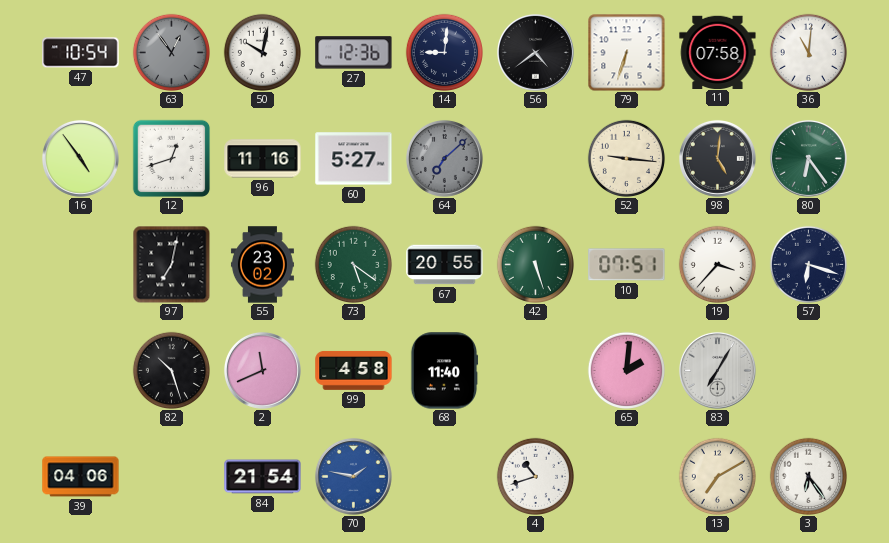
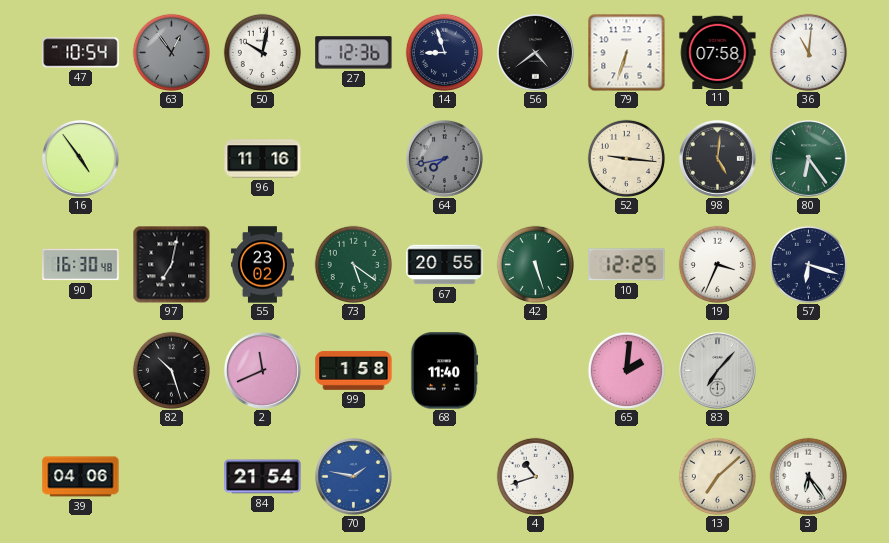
14: 9:01 -> 8:57
12: 12:42 -> none
60: 5:27 -> none
64: 7:08 -> 7:43
90: none -> 16:30
10: 07:51 -> 12:25
19: 3:37 -> 3:34
99: 4:58 -> 1:58
83: 7:05 -> 7:07
13: 7:10 -> 7:08
